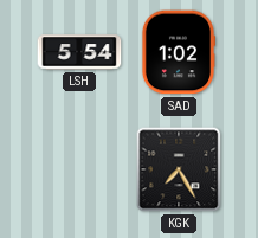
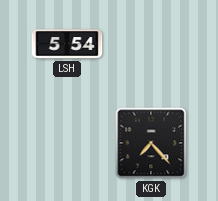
SAD: 1:02 -> none
KGK: 7:25 -> 7:23
